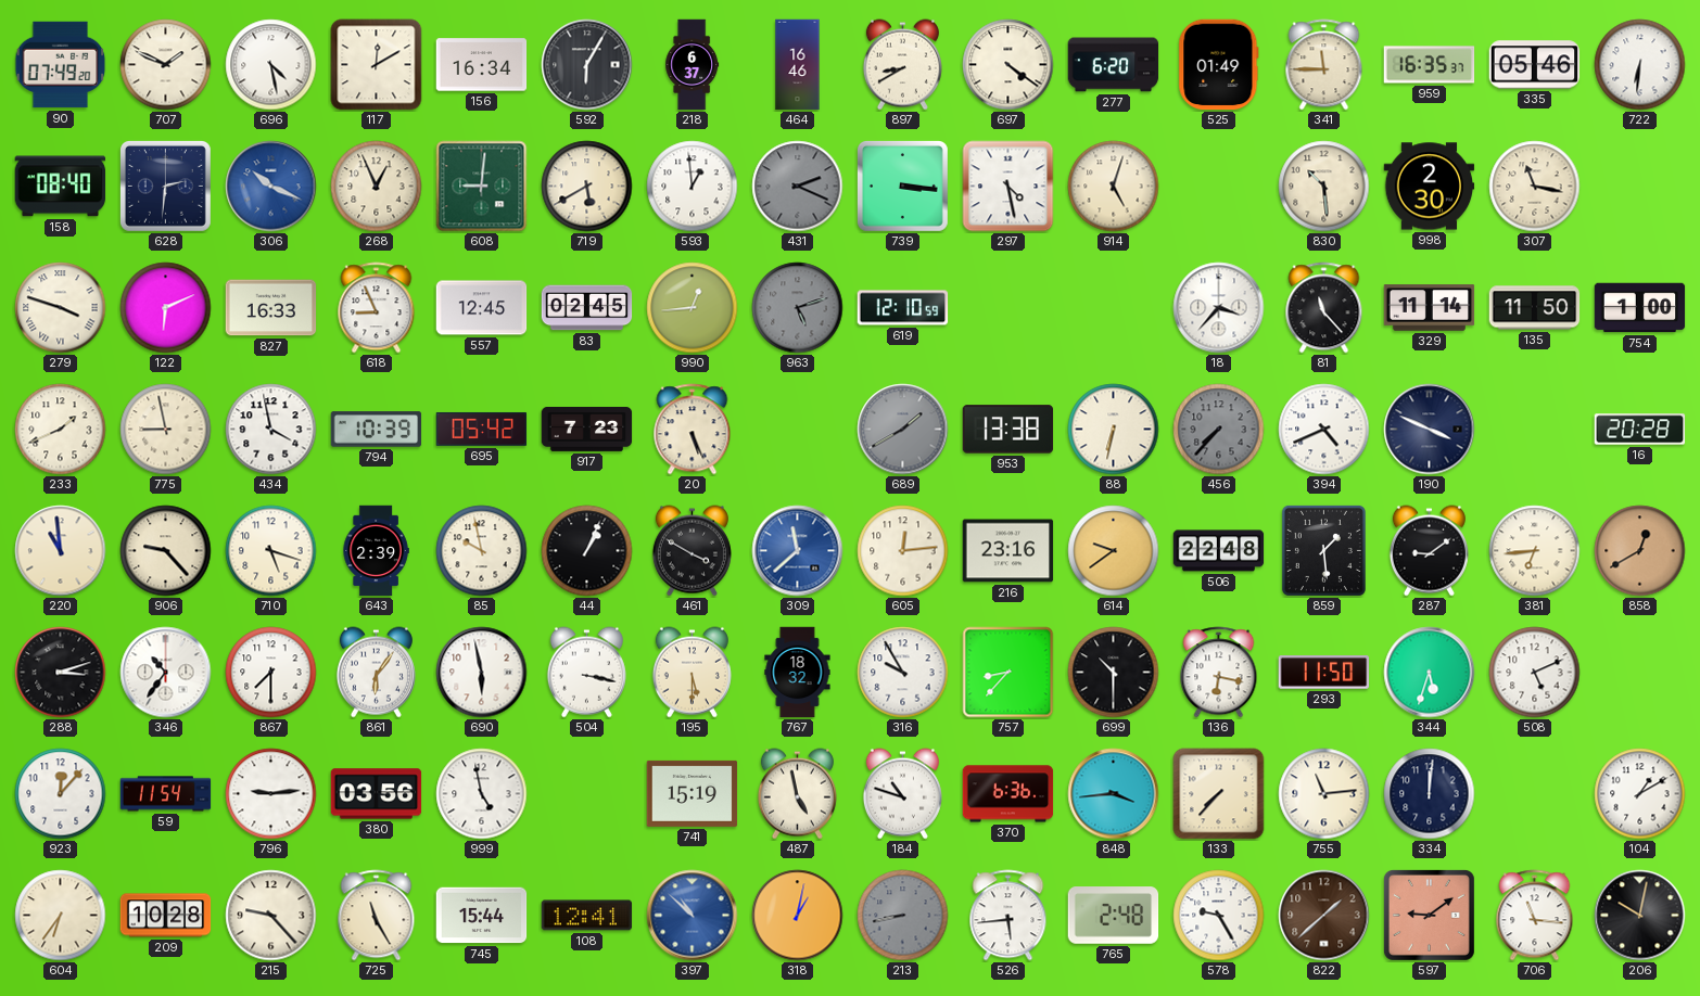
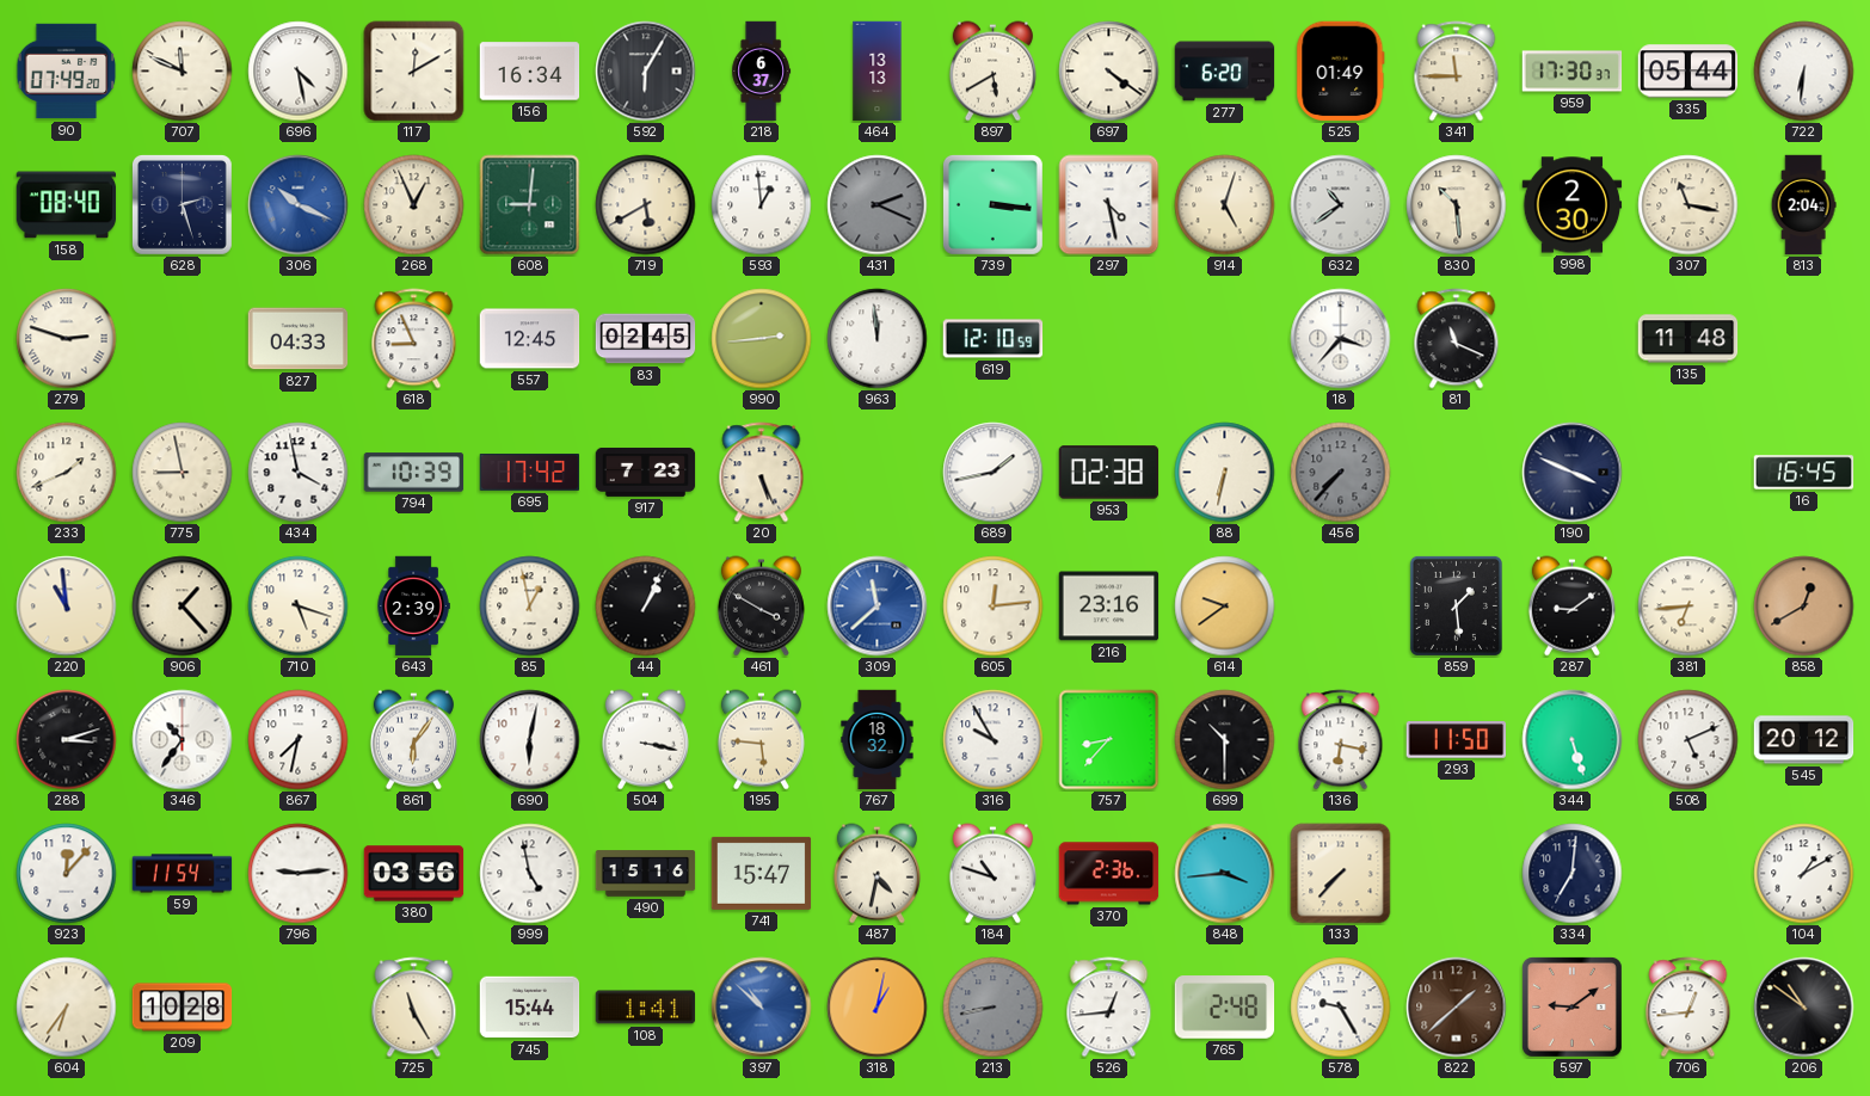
707: 1:49 -> 11:49
464: 16:46 -> 13:13
897: 8:40 -> 5:40
959: 16:35 -> 17:30
335: 05:46 -> 05:44
628: 2:31 -> 2:27
632: none -> 10:39
813: none -> 2:04
279: 3:48 -> 2:48
122: 6:11 -> none
827: 16:33 -> 04:33
990: 12:44 -> 2:44
963: 5:12 -> 11:59
963 dial: grey -> white
81: 11:23 -> 11:19
329: 11:14 -> none
135: 11:50 -> 11:48
754: 1:00 -> none
695: 05:42 -> 17:42
689: 1:40 -> 1:43
689 dial: grey -> white
953: 13:38 -> 02:38
394: 4:41 -> none
16: 20:28 -> 16:45
906: 9:23 -> 1:23
85: 9:58 -> 12:58
506: 22:48 -> none
867: 7:30 -> 7:32
690: 5:58 -> 6:02
195: 5:30 -> 5:46
344: 5:33 -> 5:27
545: none -> 20:12
490: none -> 15:16
741: 15:19 -> 15:47
487: 4:58 -> 4:32
370: 6:36 -> 2:36
755: 11:14 -> none
334: 12:01 -> 7:01
215: 9:23 -> none
108: 12:41 -> 1:41
526: 5:44 -> 12:44
706: 11:16 -> 12:44
206: 10:02 -> 10:51
